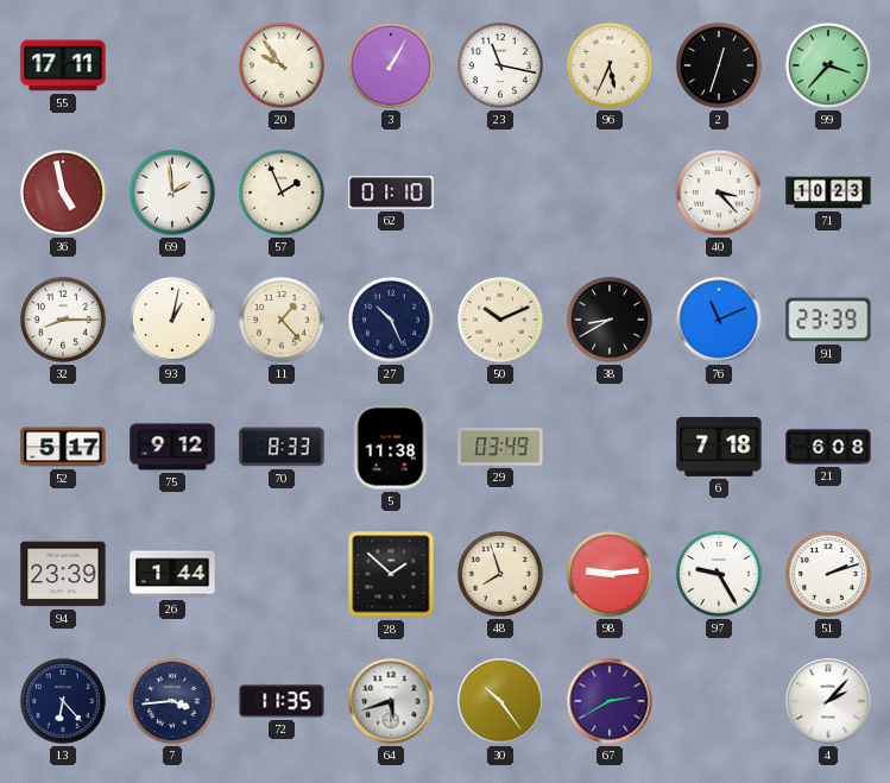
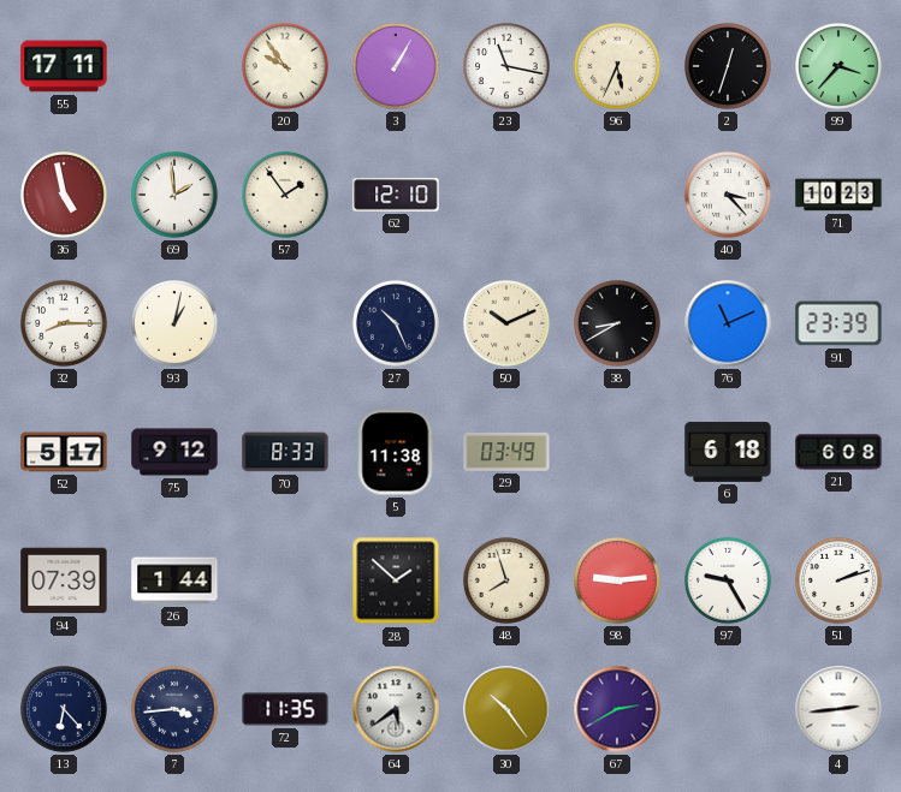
57: 1:56 -> 1:54
62: 01:10 -> 12:10
11: 1:23 -> none
6: 7:18 -> 6:18
94: 23:39 -> 07:39
64: 5:42 -> 5:39
4: 2:07 -> 2:44
